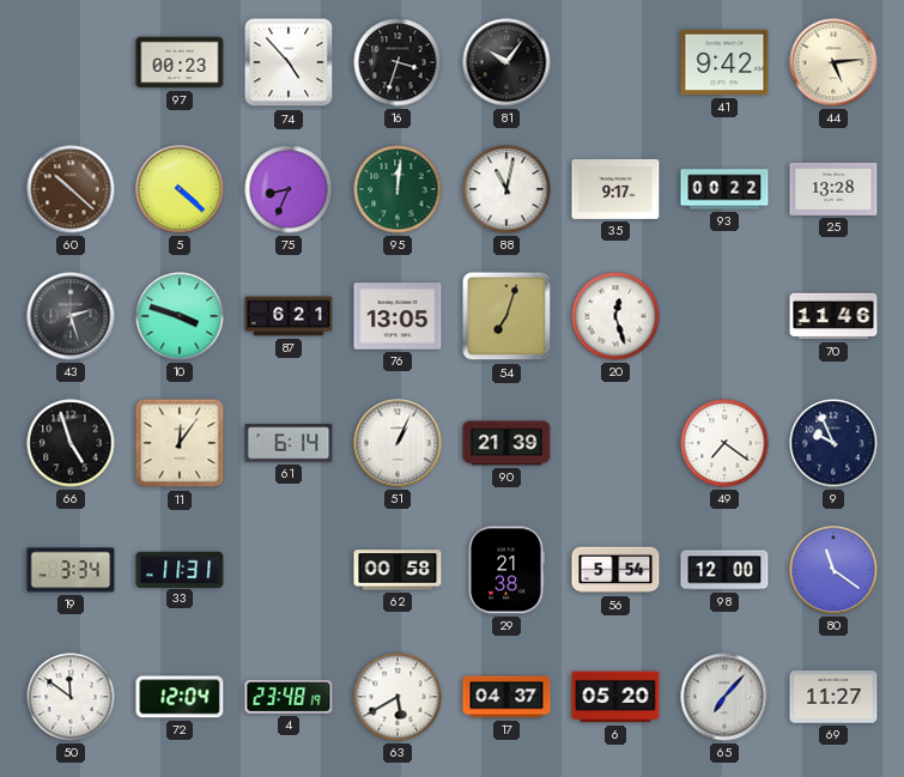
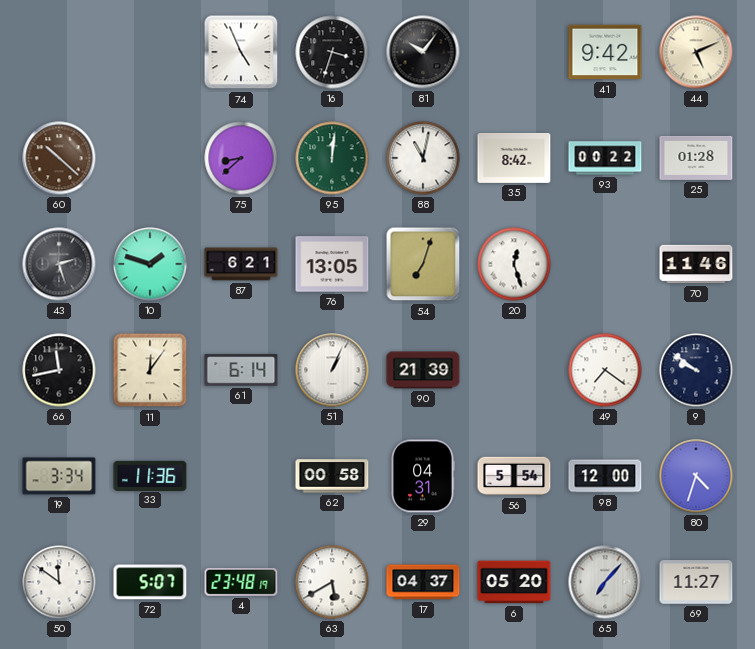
97: 00:23 -> none
74: 4:53 -> 4:56
44: 5:14 -> 5:11
5: 4:22 -> none
75: 8:34 -> 8:38
35: 9:17 -> 8:42
25: 13:28 -> 01:28
10: 3:48 -> 1:48
66: 4:57 -> 11:43
9: 9:56 -> 9:51
33: 11:31 -> 11:36
29: 21:38 -> 04:31
80: 11:21 -> 4:33
72: 12:04 -> 5:07
